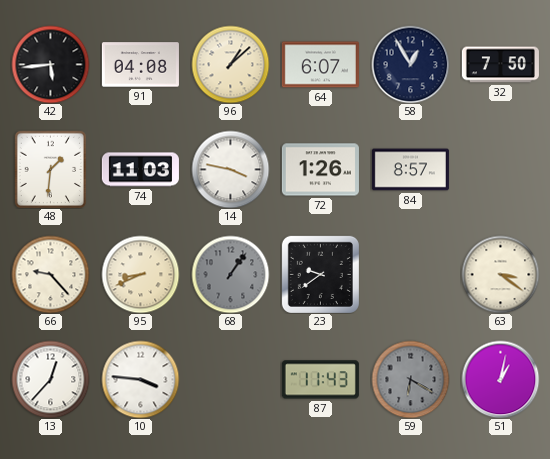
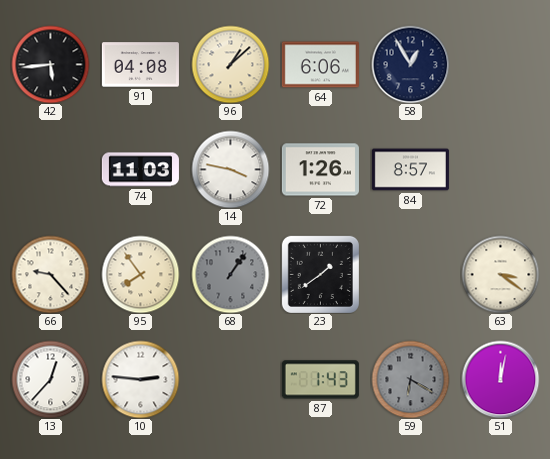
64: 6:07 -> 6:06
32: 7:50 -> none
48: 1:31 -> none
95: 8:41 -> 7:54
23: 9:39 -> 1:39
10: 3:46 -> 2:46
87: 11:43 -> 1:43
51: 1:02 -> 12:02
